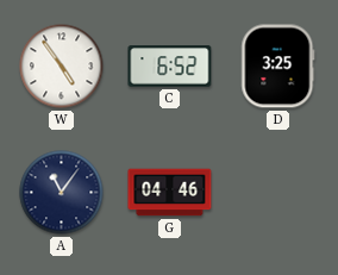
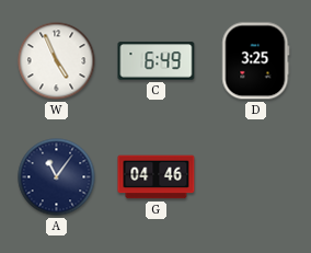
W: 4:54 -> 4:56
C: 6:52 -> 6:49
